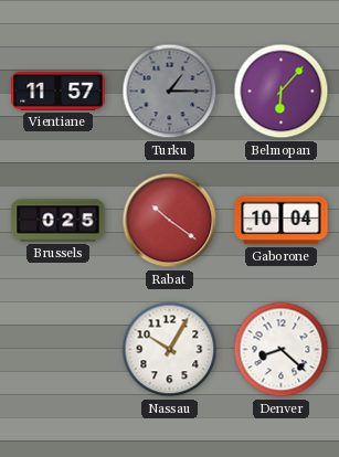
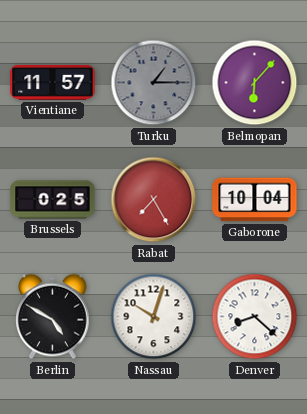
Rabat: 10:21 -> 7:25
Berlin: none -> 4:50
Nassau: 10:05 -> 10:03
